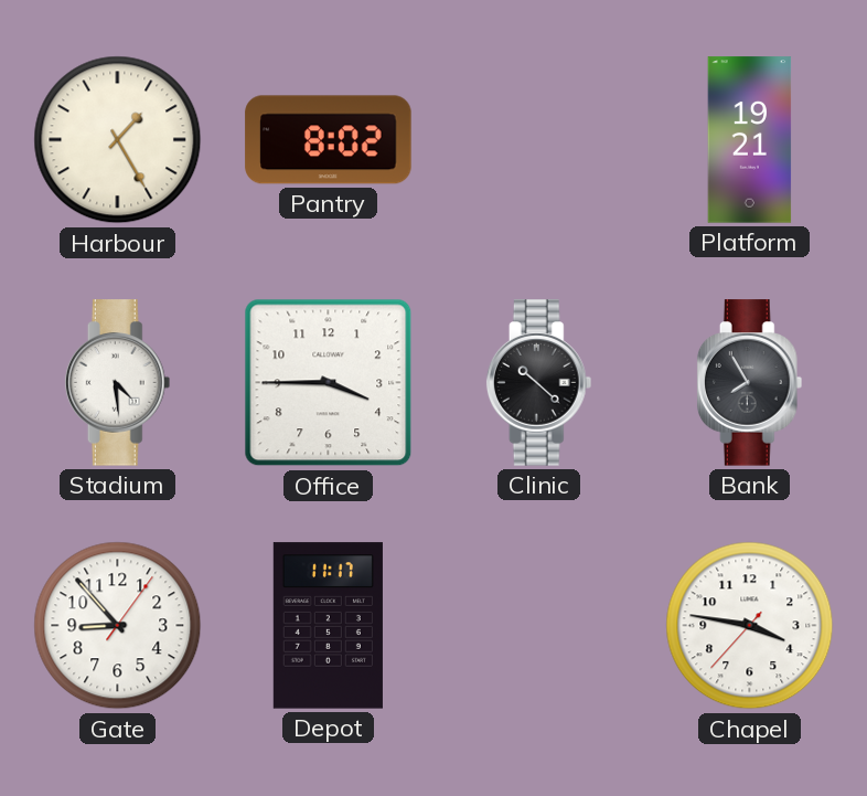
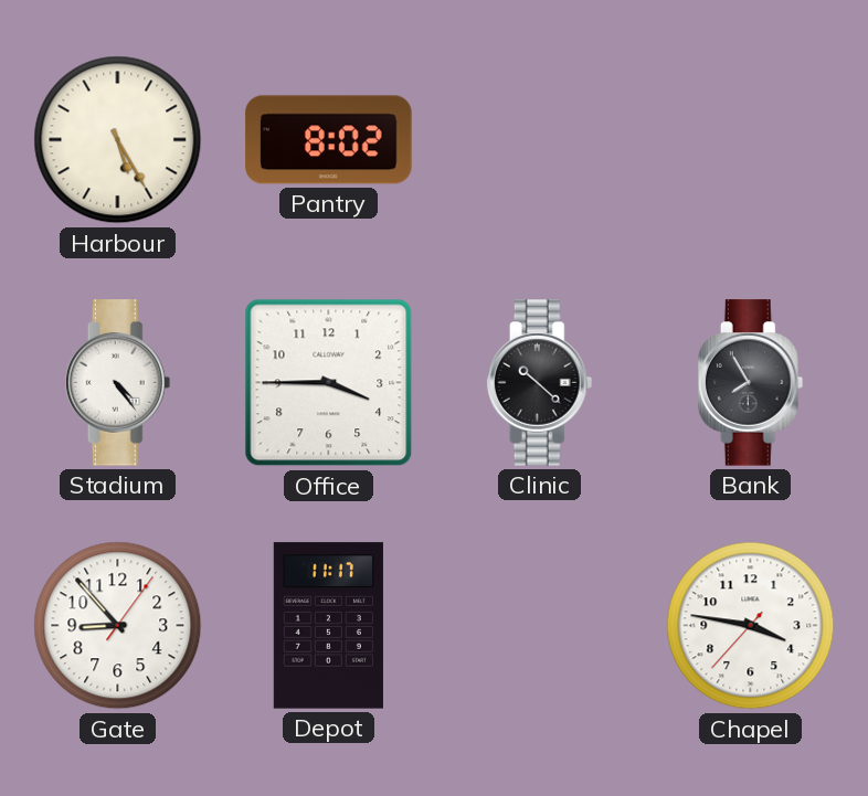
Harbour: 1:25 -> 5:25
Platform: 19:21 -> none
Stadium: 4:29 -> 4:24
